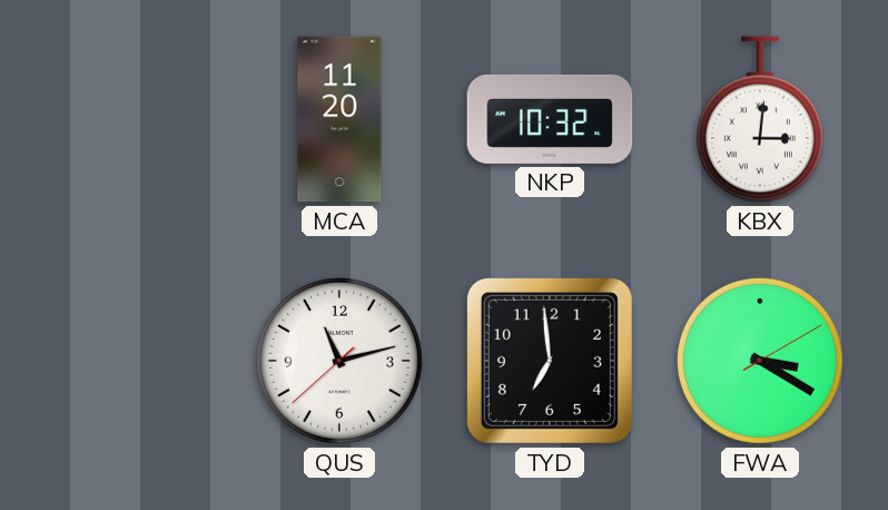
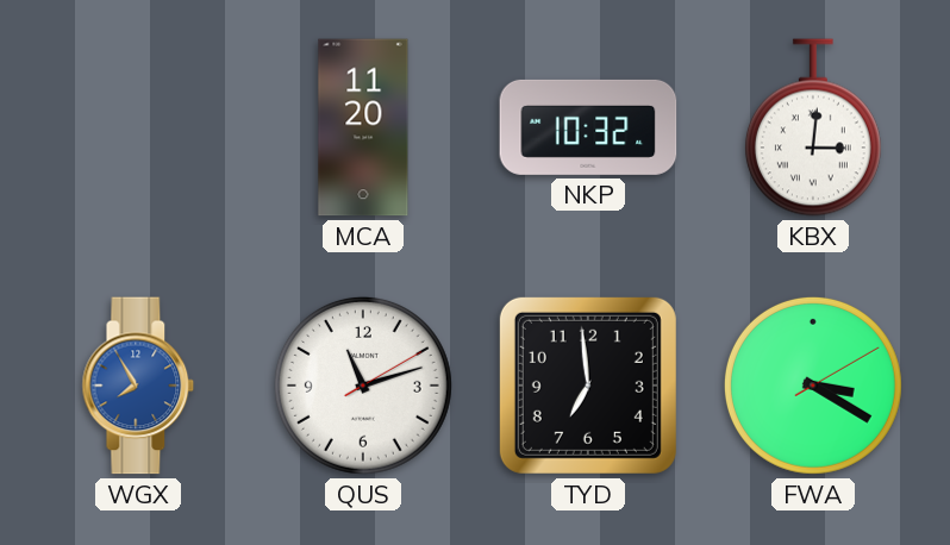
WGX: none -> 7:55
QUS: 11:12:38 -> 11:12:10
